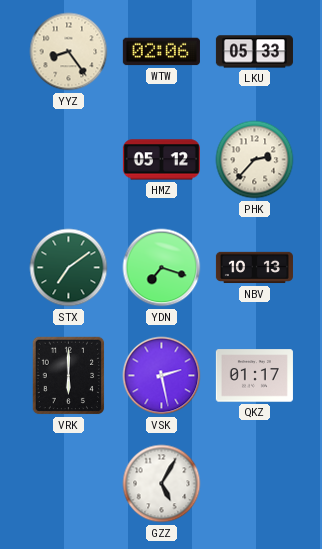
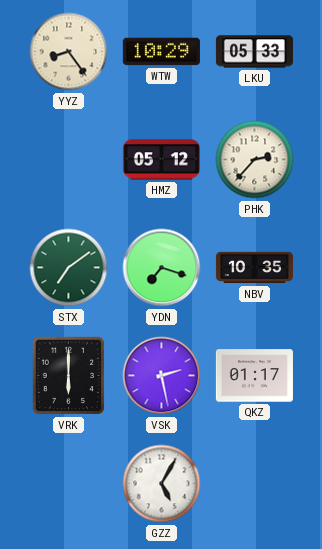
WTW: 02:06 -> 10:29
NBV: 10:13 -> 10:35
